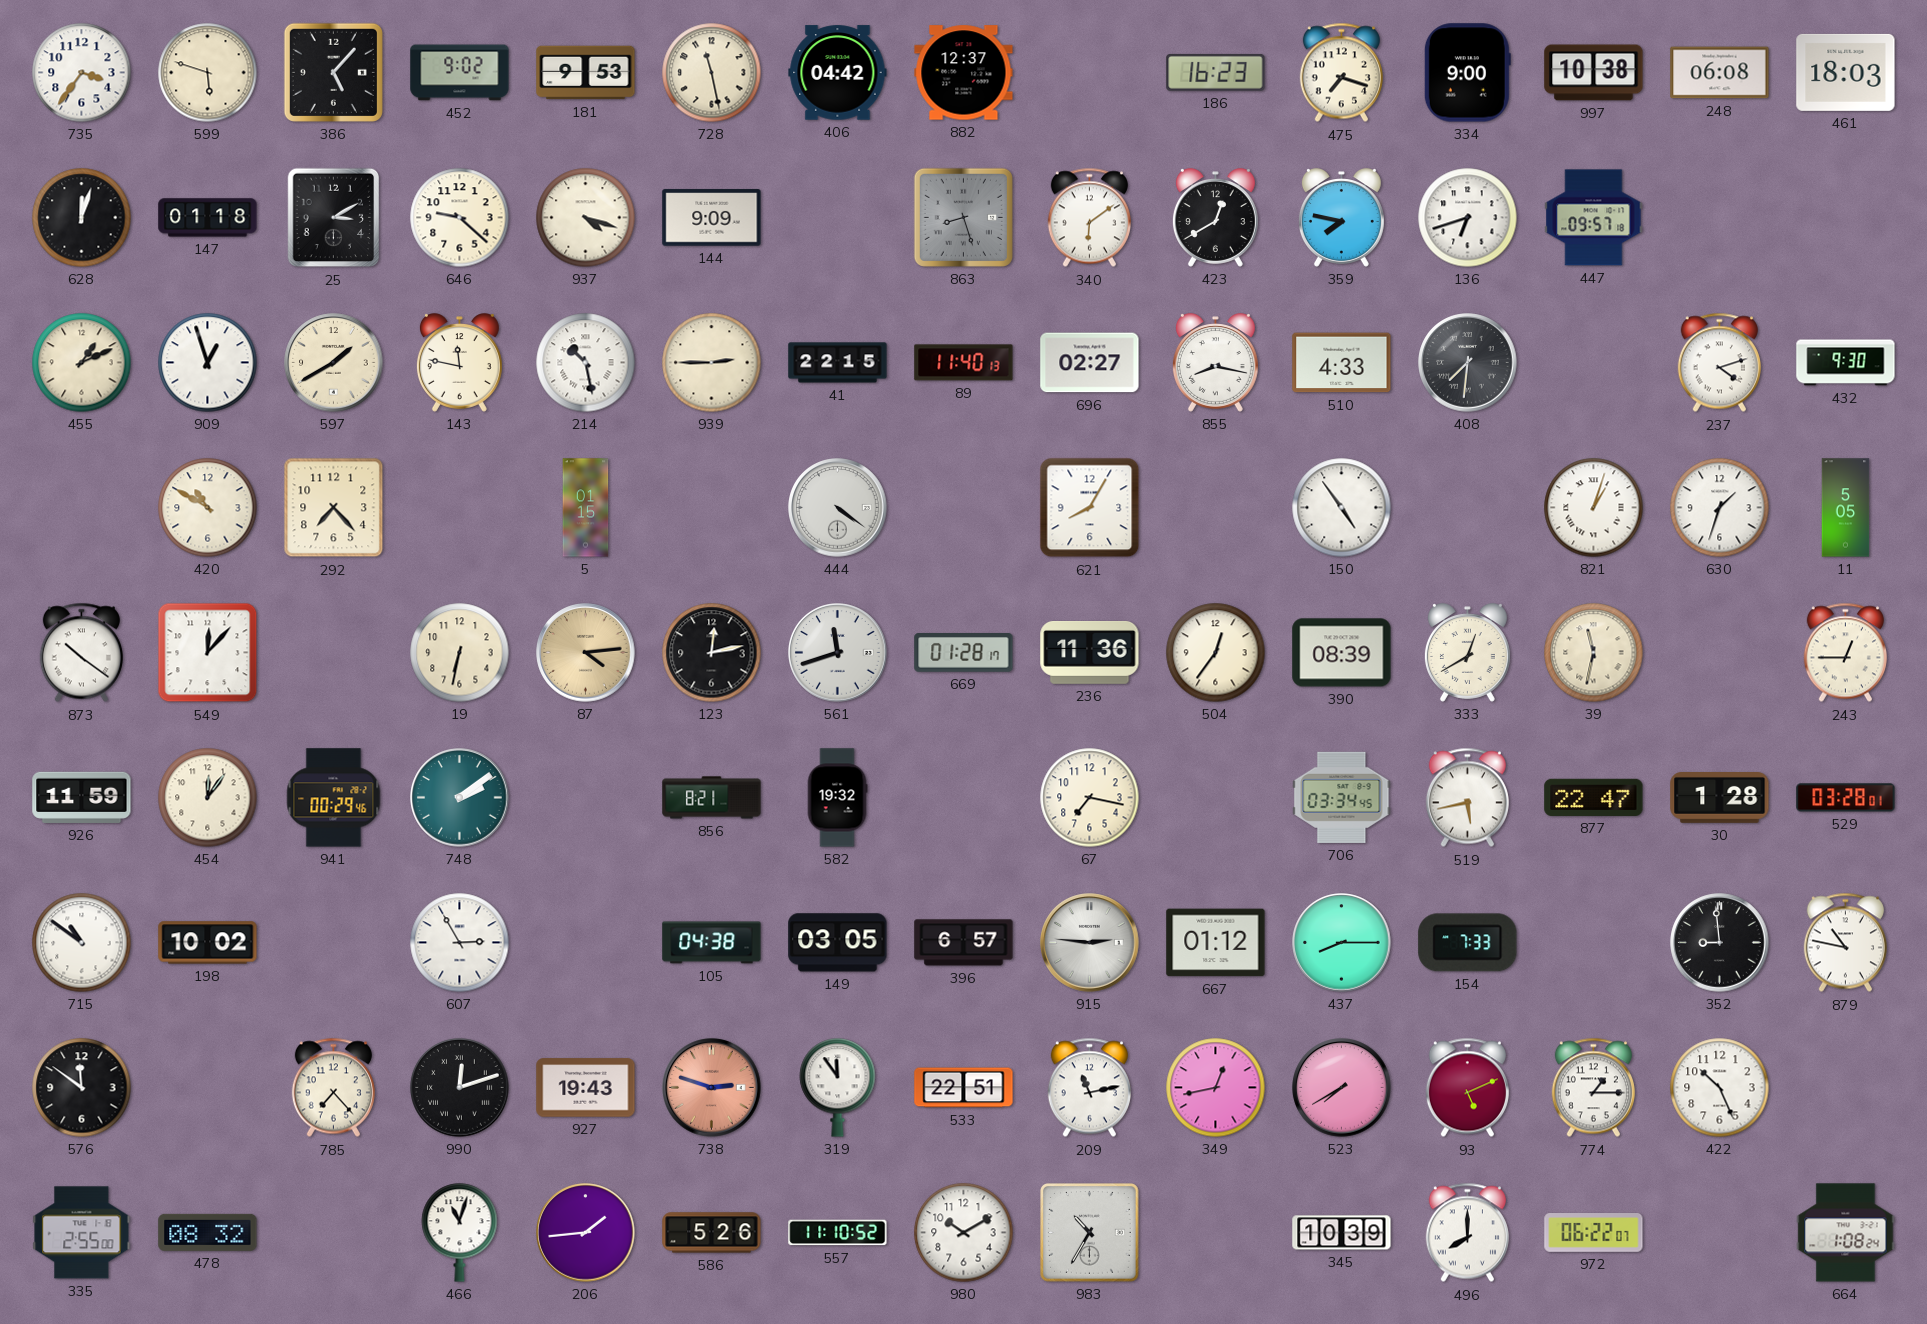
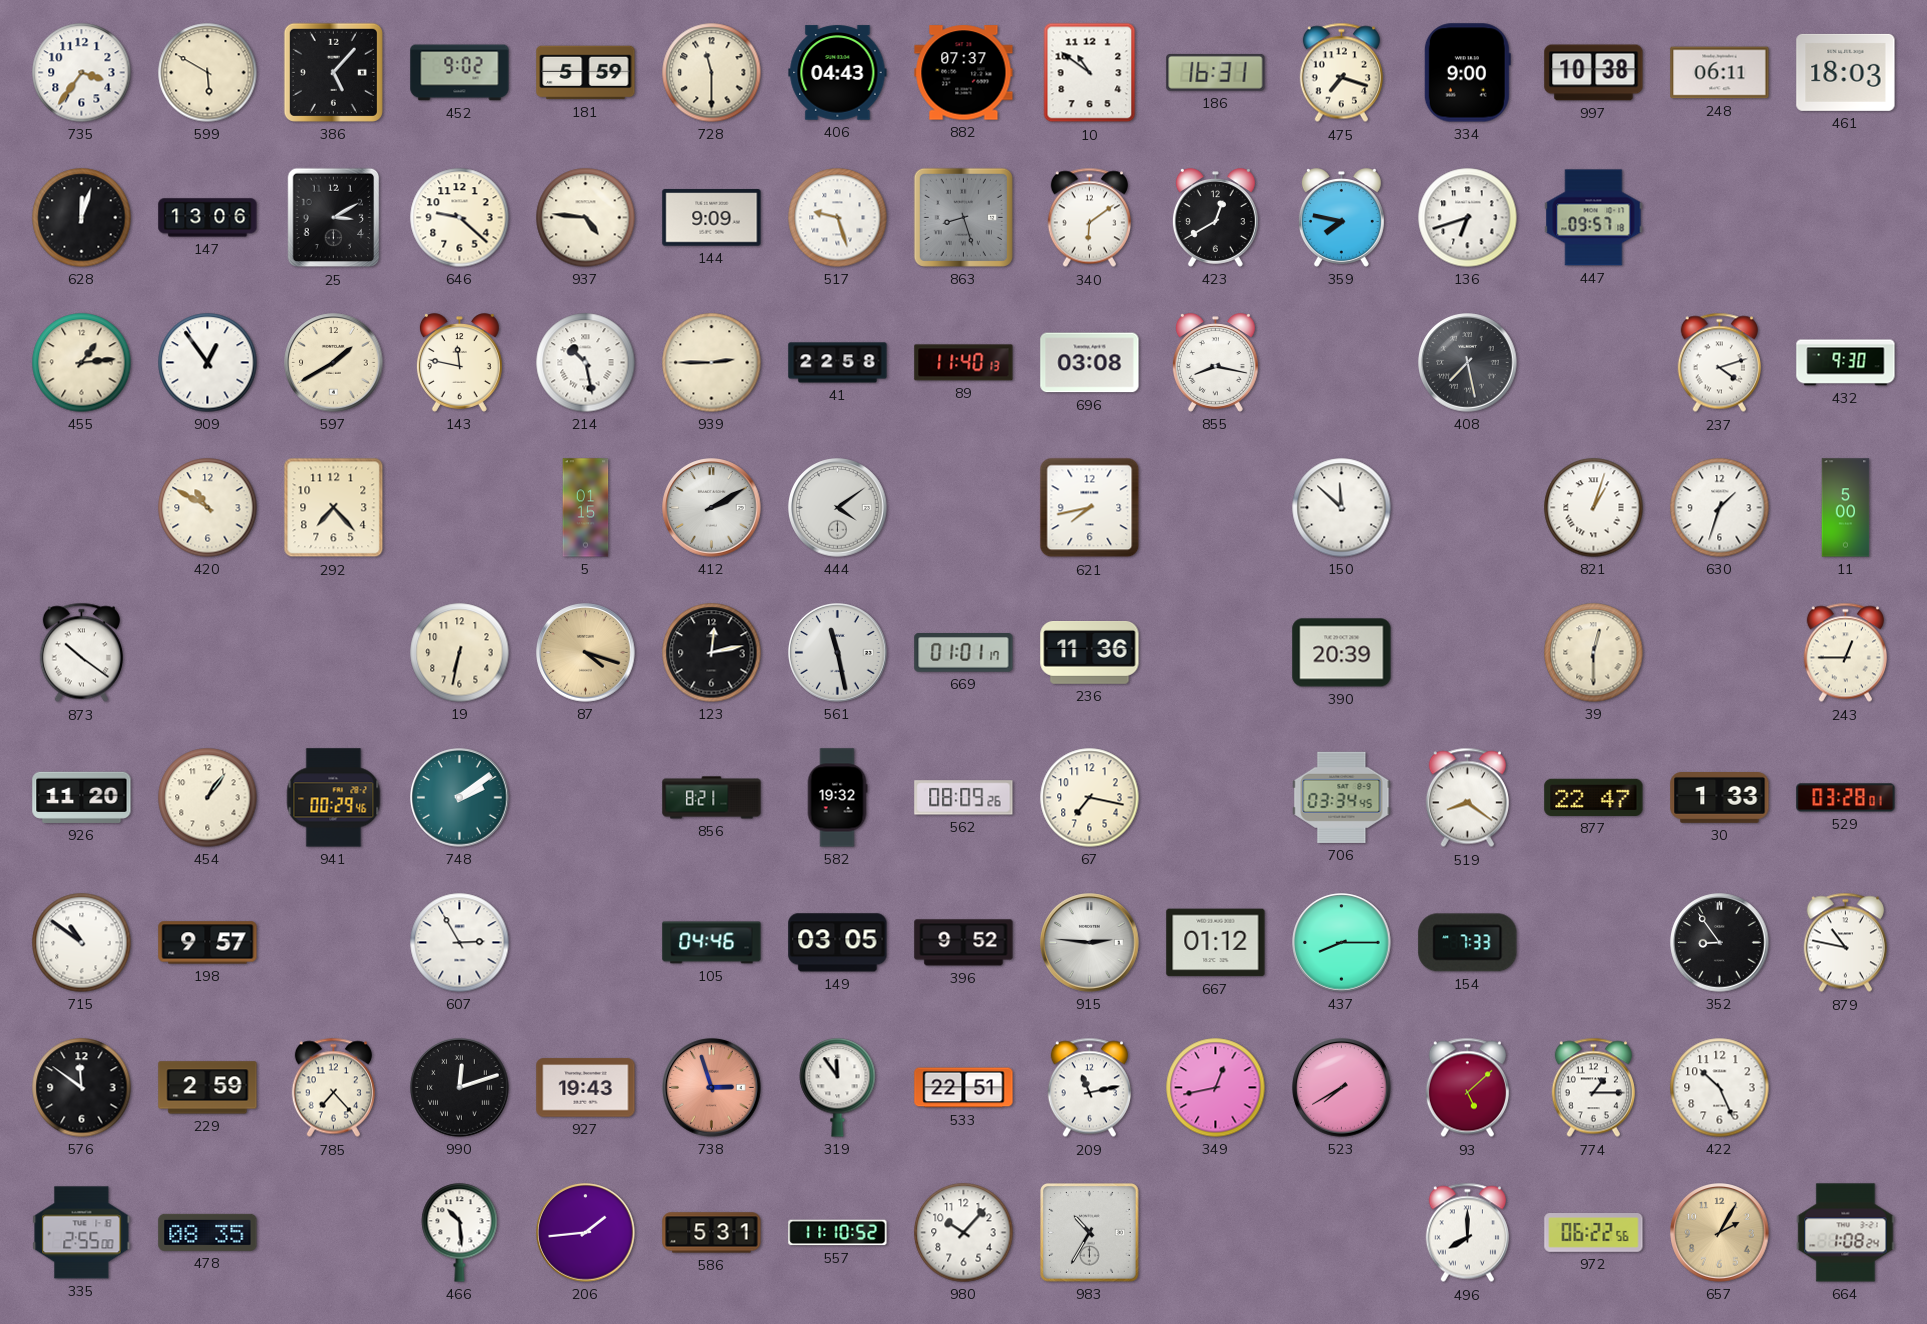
599: 5:48 -> 5:50
181: 9:53 -> 5:59
728: 11:28 -> 11:30
406: 04:42 -> 04:43
882: 12:37 -> 07:37
10: none -> 10:51
186: 16:23 -> 16:31
248: 06:08 -> 06:11
147: 01:18 -> 13:06
937: 4:18 -> 4:46
517: none -> 9:27
455: 1:11 -> 1:14
909: 12:57 -> 12:54
41: 22:15 -> 22:58
696: 02:27 -> 03:08
510: 4:33 -> none
408: 7:31 -> 7:28
412: none -> 2:10
444: 4:21 -> 4:09
621: 8:05 -> 7:43
150: 4:54 -> 11:52
11: 5:05 -> 5:00
549: 12:07 -> none
87: 4:14 -> 4:18
561: 11:42 -> 11:28
669: 01:28 -> 01:01
504: 12:36 -> none
390: 08:39 -> 20:39
333: 12:40 -> none
39: 11:32 -> 12:30
926: 11:59 -> 11:20
454: 12:06 -> 1:06
562: none -> 08:09
519: 5:43 -> 8:21
30: 1:28 -> 1:33
198: 10:02 -> 9:57
105: 04:38 -> 04:46
396: 6:57 -> 9:52
352: 8:59 -> 8:54
229: none -> 2:59
738: 2:48 -> 2:57
93: 5:11 -> 5:08
478: 08:32 -> 08:35
466: 11:03 -> 10:29
586: 5:26 -> 5:31
980: 10:10 -> 10:07
345: 10:39 -> none
972: 06:22:07 -> 06:22:56
657: none -> 2:05
